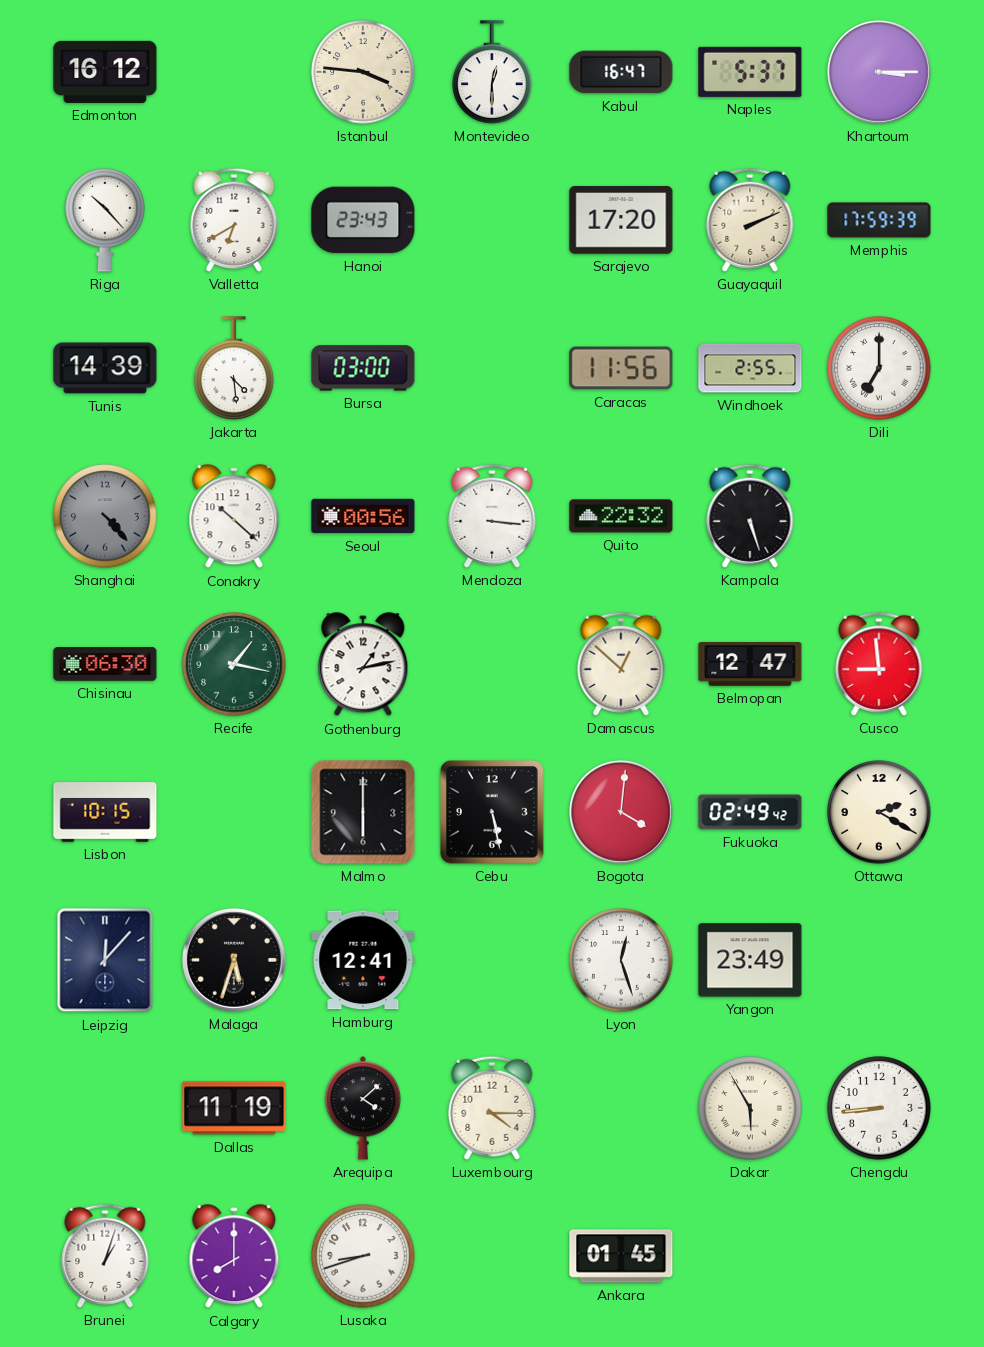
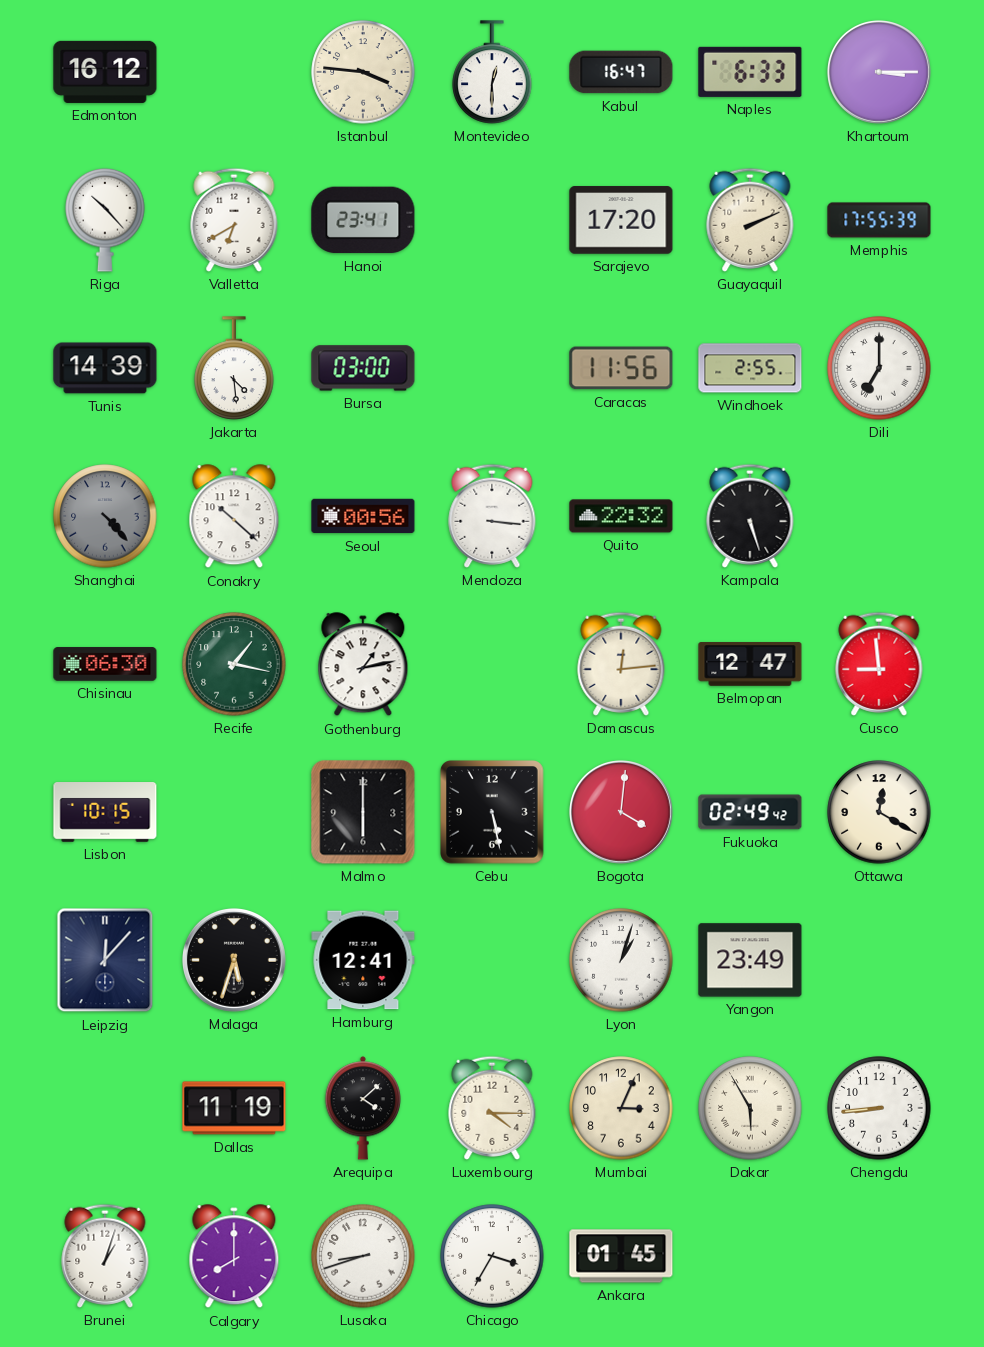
Naples: 5:37 -> 6:33
Hanoi: 23:43 -> 23:41
Memphis: 17:59 -> 17:55
Damascus: 12:52 -> 12:14
Ottawa: 2:20 -> 12:20
Lyon: 12:27 -> 1:03
Mumbai: none -> 3:04
Chicago: none -> 3:35
